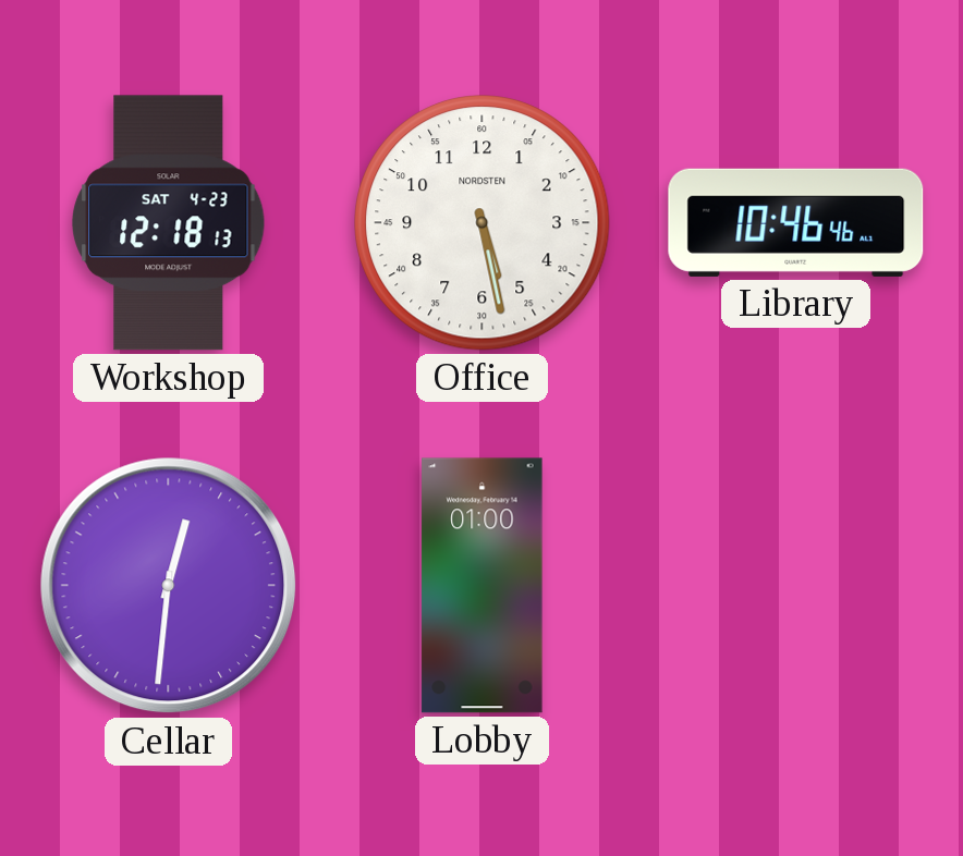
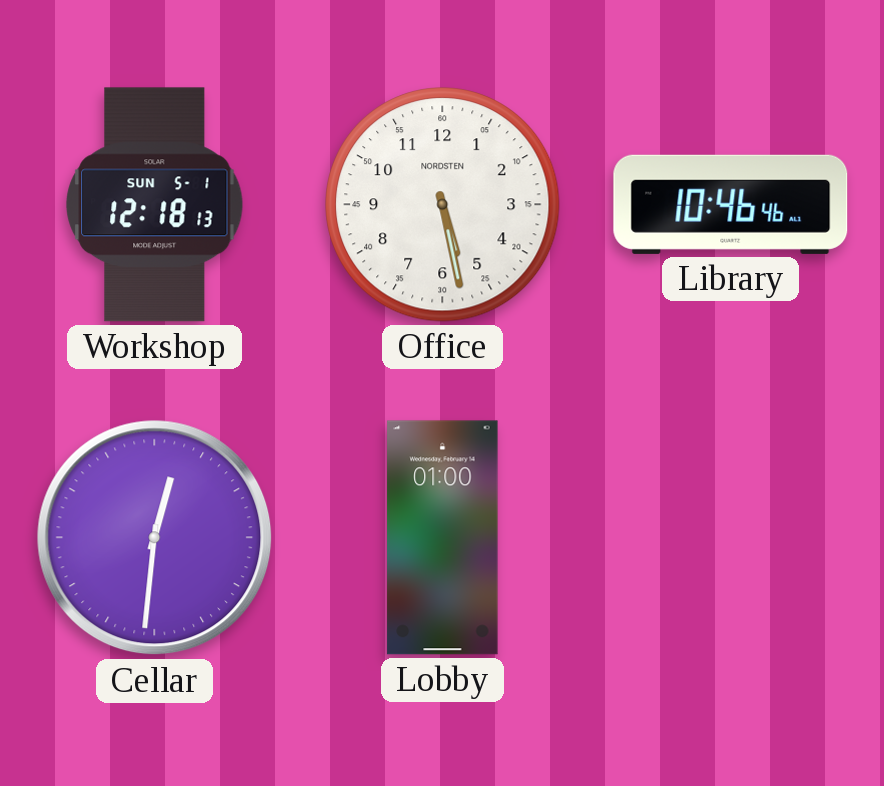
Workshop date: SAT 4-23 -> SUN 5-1
